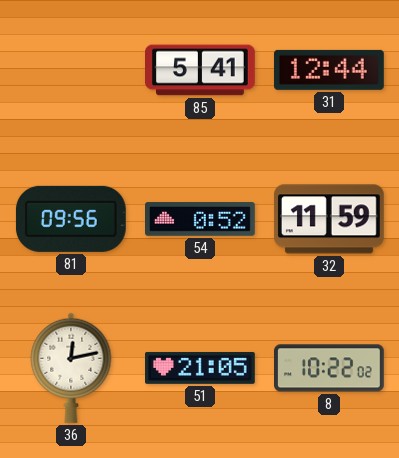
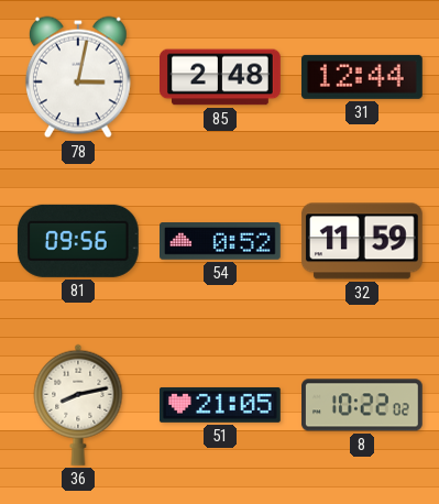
78: none -> 3:02
85: 5:41 -> 2:48
36: 12:13 -> 8:13
